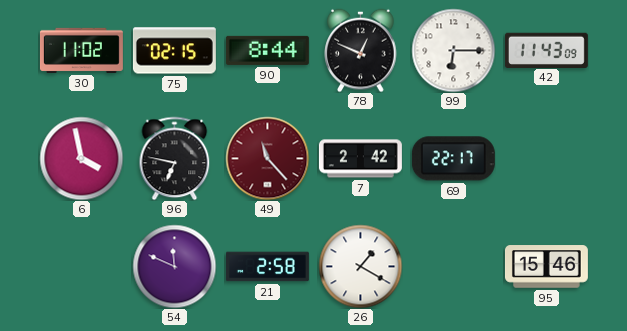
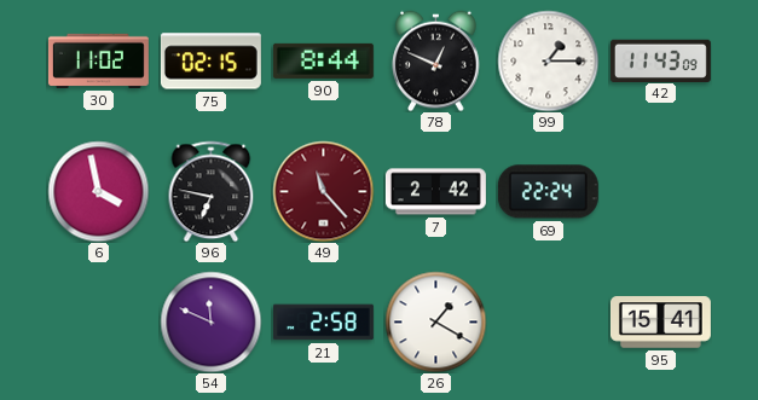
99: 6:15 -> 1:15
69: 22:17 -> 22:24
95: 15:46 -> 15:41
